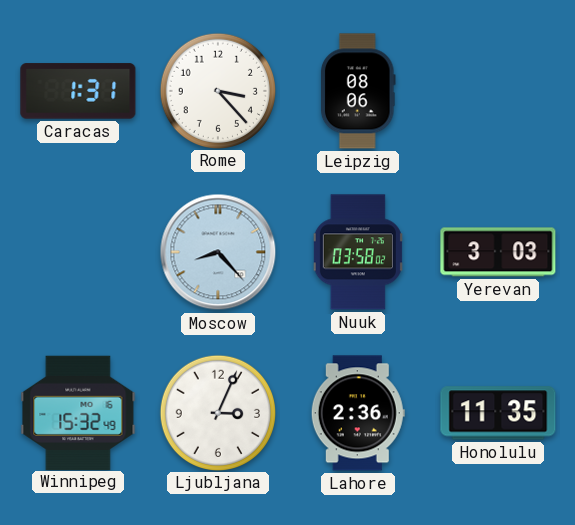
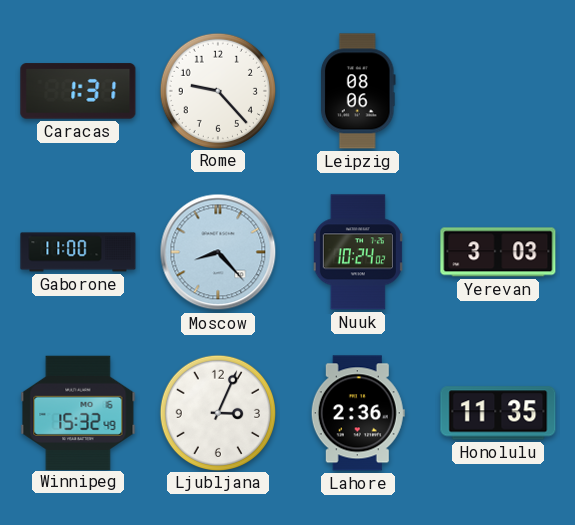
Rome: 3:23 -> 9:23
Gaborone: none -> 11:00
Nuuk: 03:58 -> 10:24
